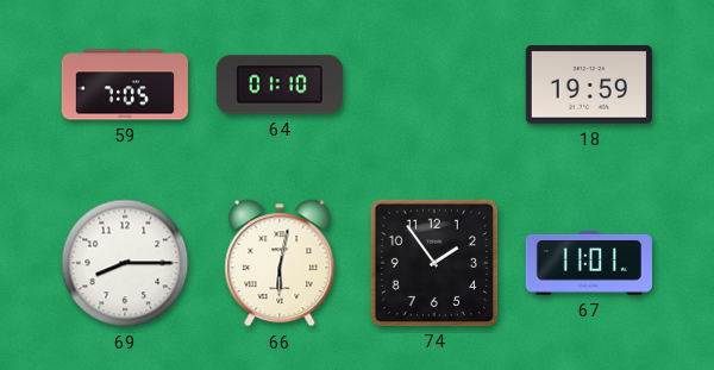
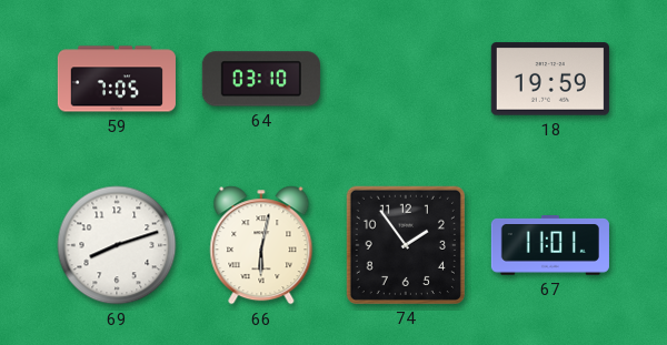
64: 01:10 -> 03:10
69: 8:15 -> 8:12
